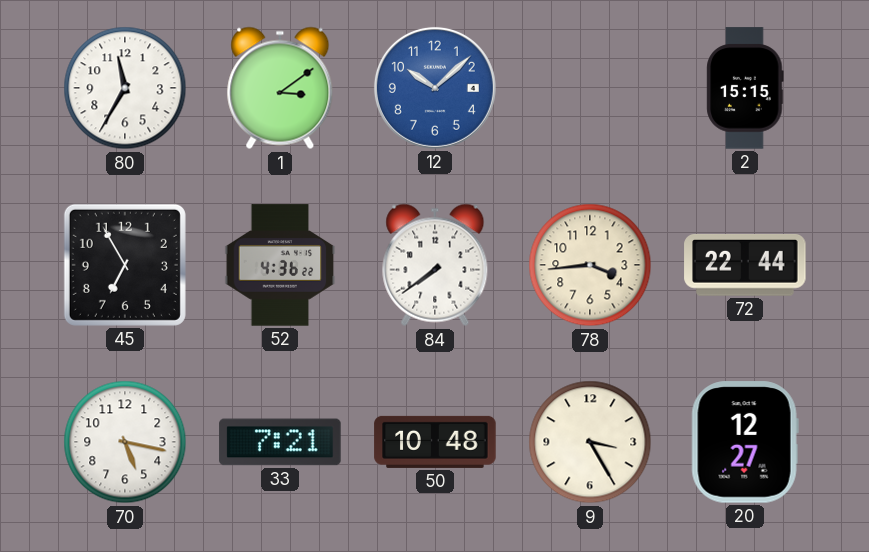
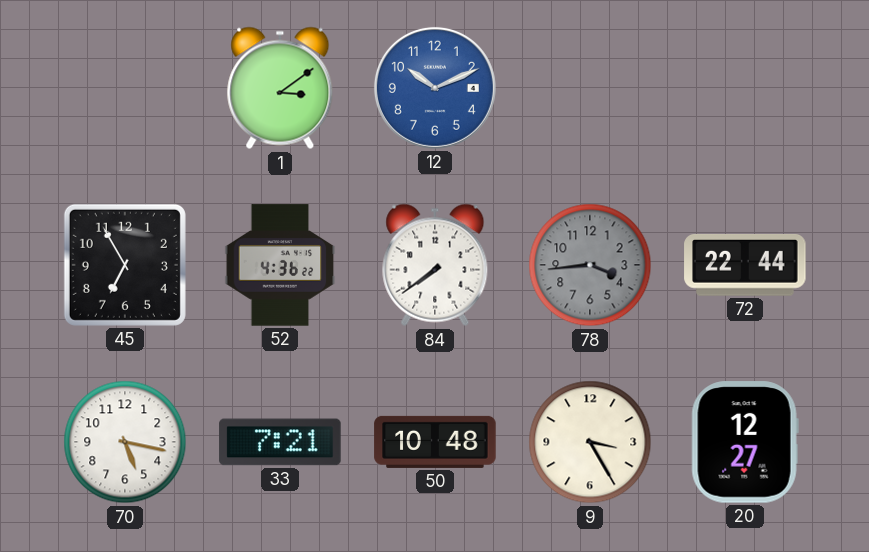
80: 11:35 -> none
12: 10:08 -> 10:11
2: 15:15 -> none
78 dial: cream -> grey
